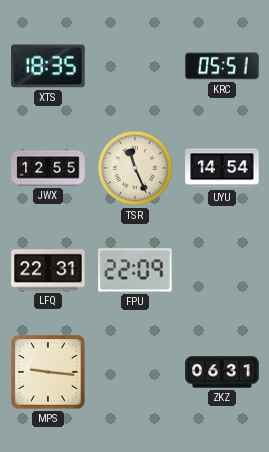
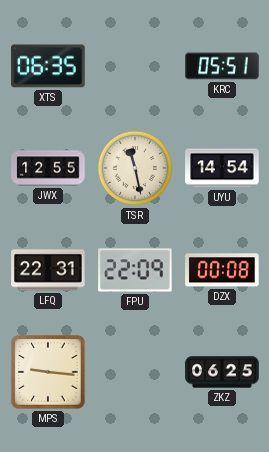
XTS: 18:35 -> 06:35
TSR: 11:26 -> 11:28
DZX: none -> 00:08
ZKZ: 06:31 -> 06:25
